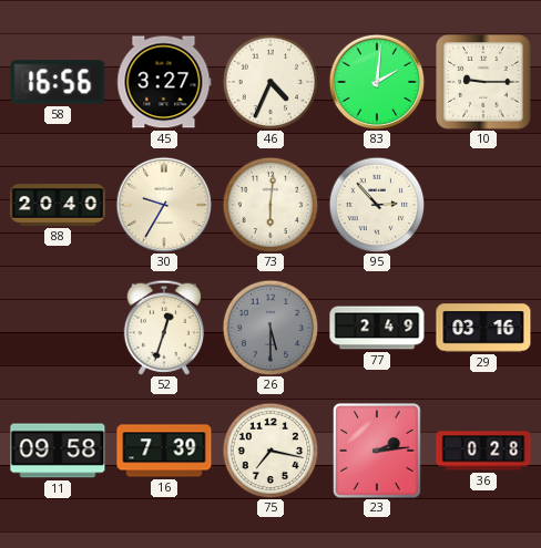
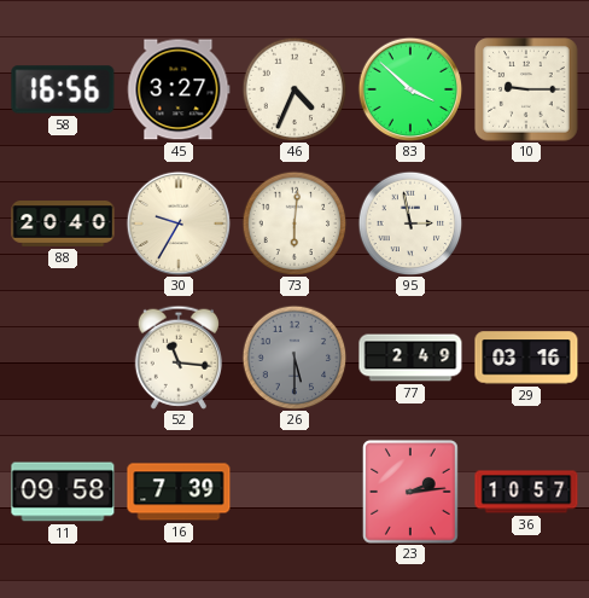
83: 2:01 -> 3:52
95: 2:53 -> 2:58
52: 12:33 -> 11:16
75: 7:17 -> none
36: 0:28 -> 10:57
